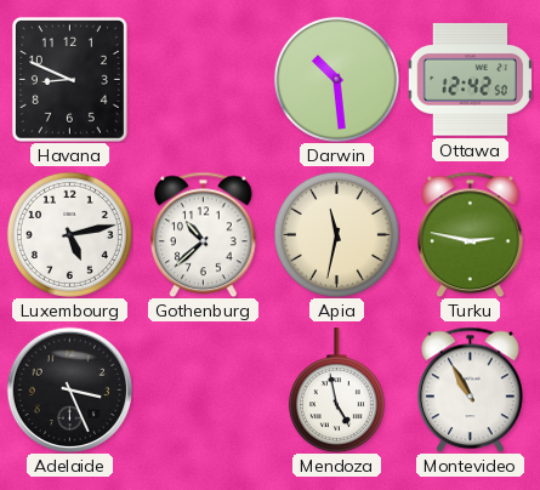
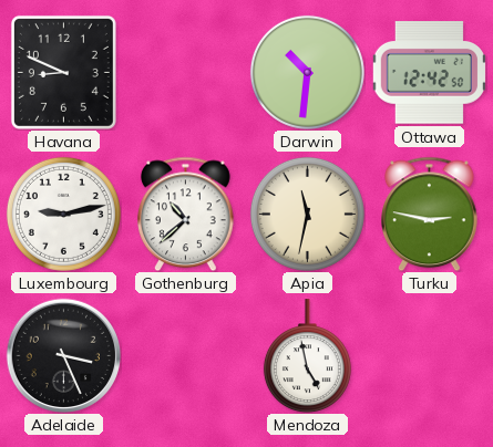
Darwin: 10:29 -> 10:31
Luxembourg: 5:13 -> 9:13
Montevideo: 10:55 -> none
